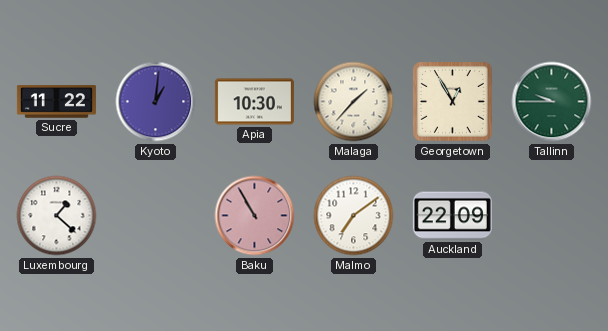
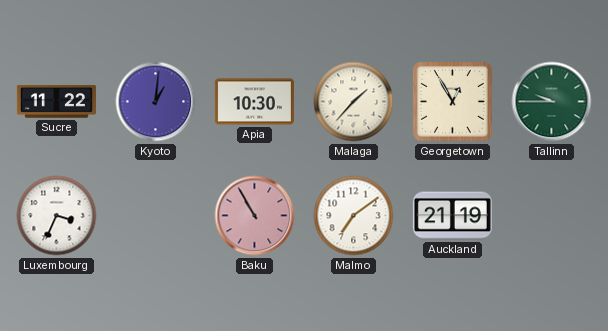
Luxembourg: 1:22 -> 3:34
Auckland: 22:09 -> 21:19
